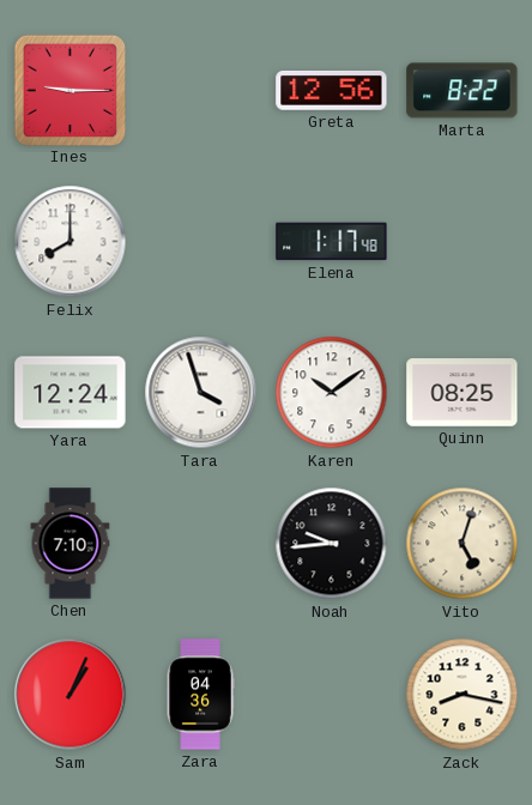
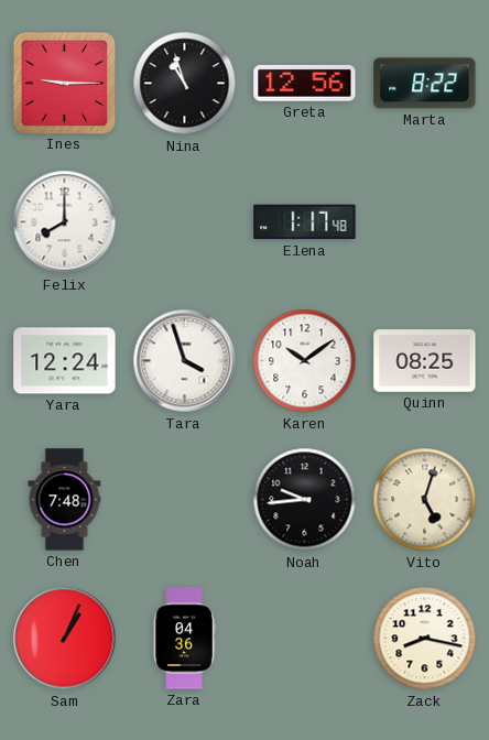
Nina: none -> 10:57
Chen: 7:10 -> 7:48
